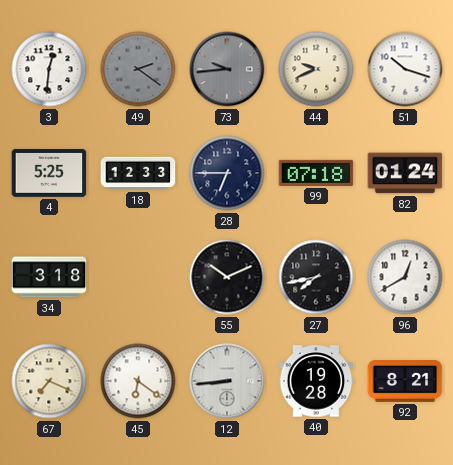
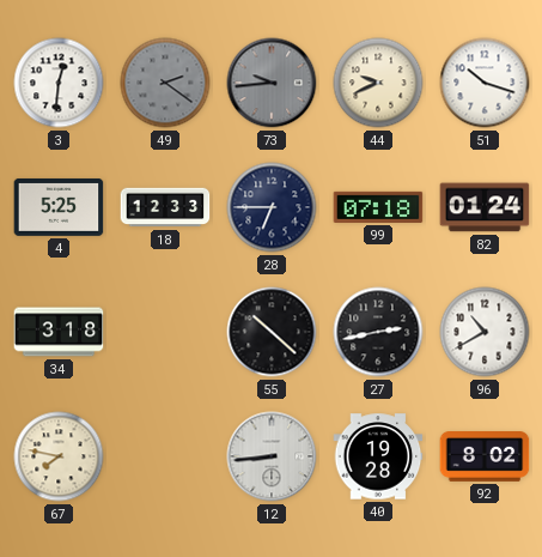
55: 10:11 -> 10:22
27: 7:43 -> 2:43
96: 12:40 -> 10:40
67: 7:19 -> 7:47
45: 6:21 -> none
92: 8:21 -> 8:02
